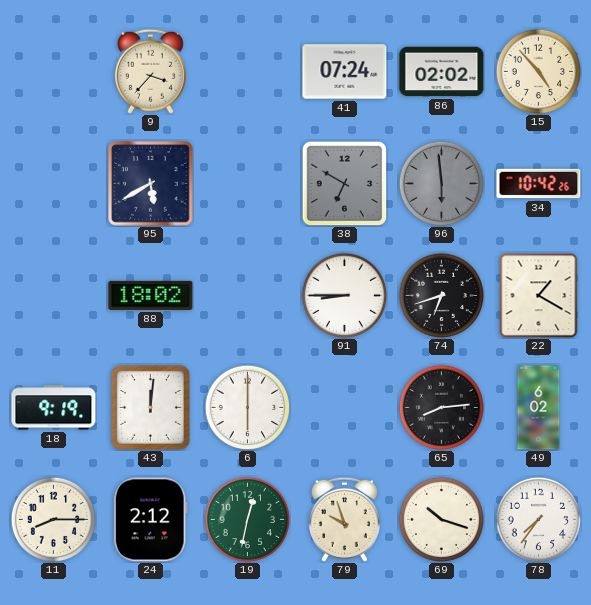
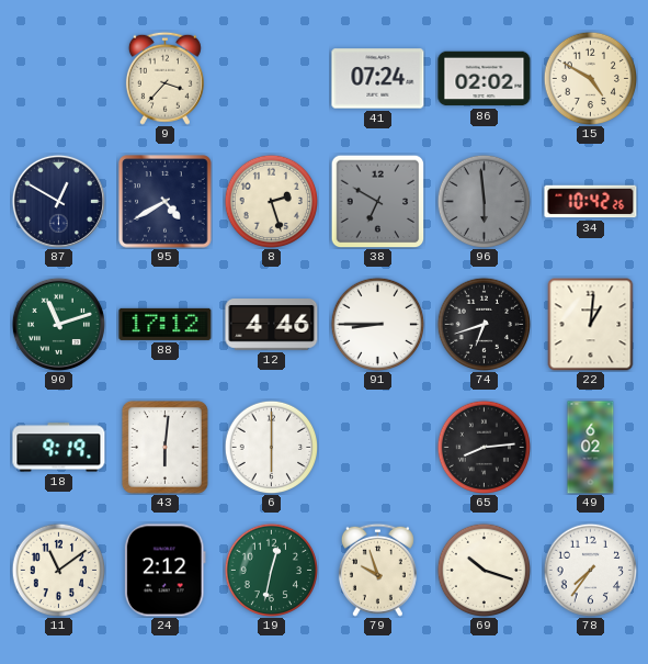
15: 4:53 -> 4:50
87: none -> 12:50
95: 5:40 -> 4:40
8: none -> 2:27
90: none -> 11:12
88: 18:02 -> 17:12
12: none -> 4:46
22: 1:20 -> 1:01
43: 12:01 -> 6:01
11: 8:15 -> 11:09
